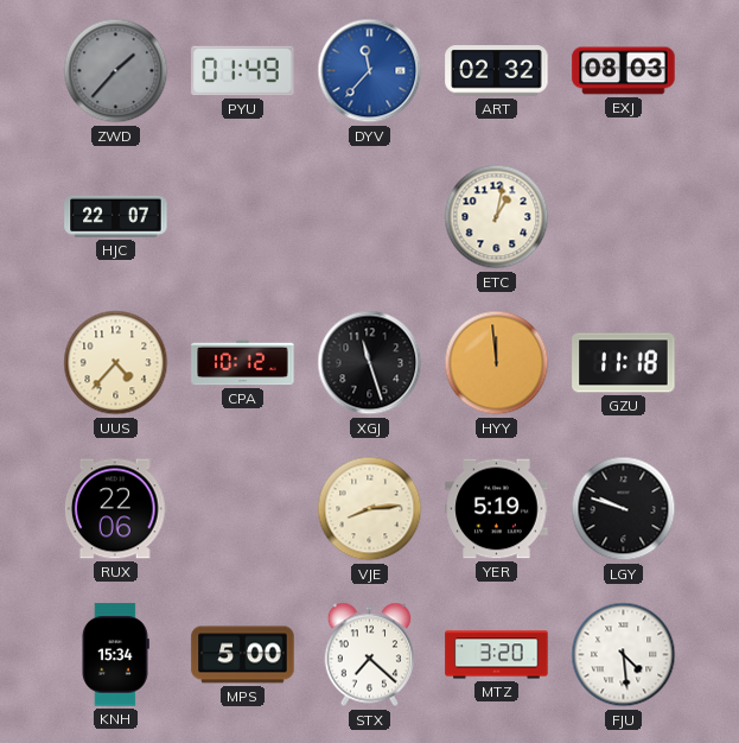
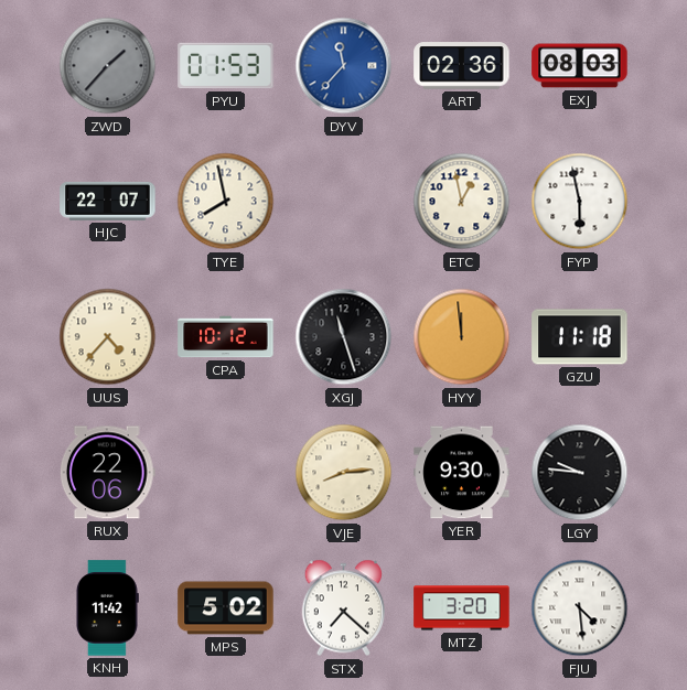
PYU: 01:49 -> 01:53
ART: 02:32 -> 02:36
TYE: none -> 7:58
ETC: 1:02 -> 12:58
FYP: none -> 5:58
YER: 5:19 -> 9:30
LGY: 9:48 -> 9:46
KNH: 15:34 -> 11:42
MPS: 5:00 -> 5:02
